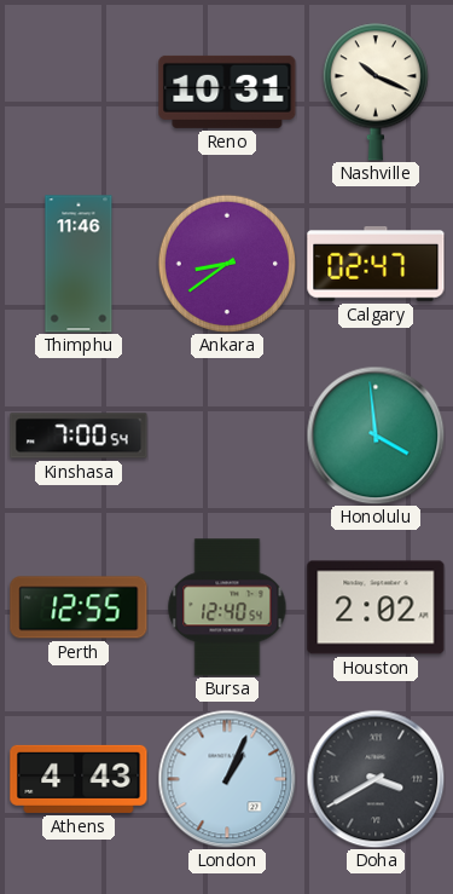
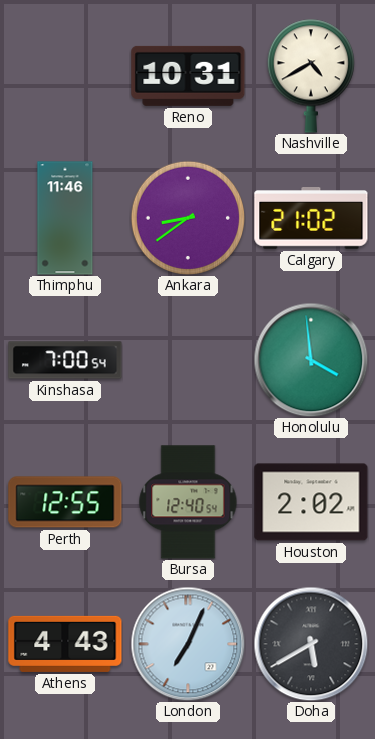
Nashville: 10:19 -> 4:40
Calgary: 02:47 -> 21:02
London: 1:04 -> 7:04
Doha: 3:40 -> 5:40
